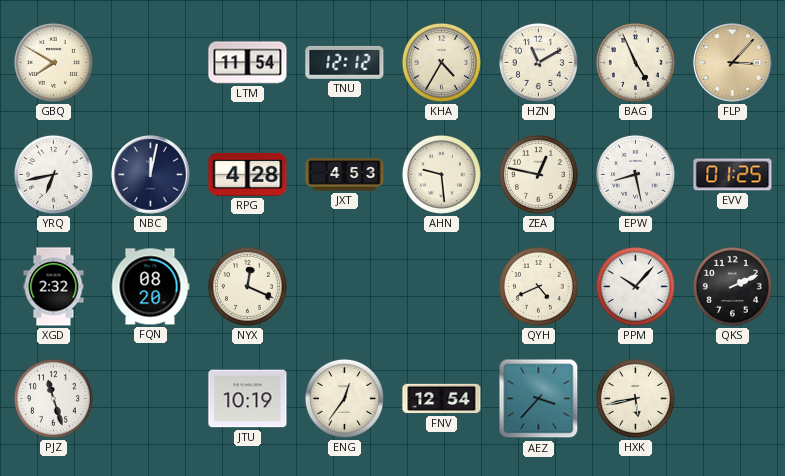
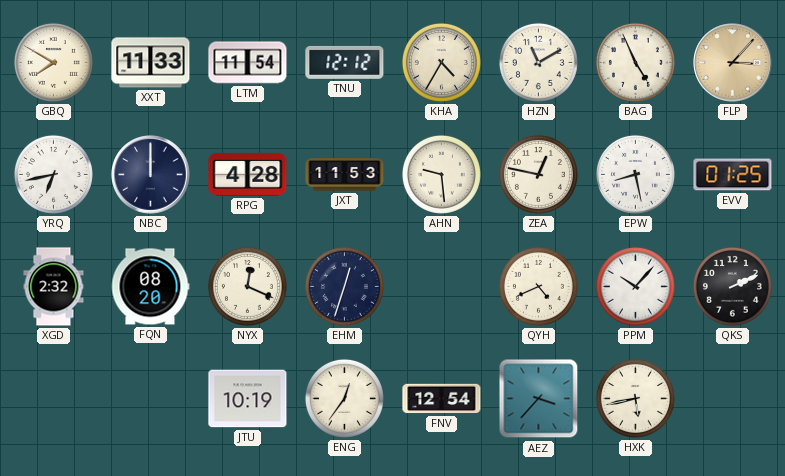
XXT: none -> 11:33
NBC: 12:02 -> 12:00
JXT: 4:53 -> 11:53
EHM: none -> 12:33
PJZ: 11:27 -> none
